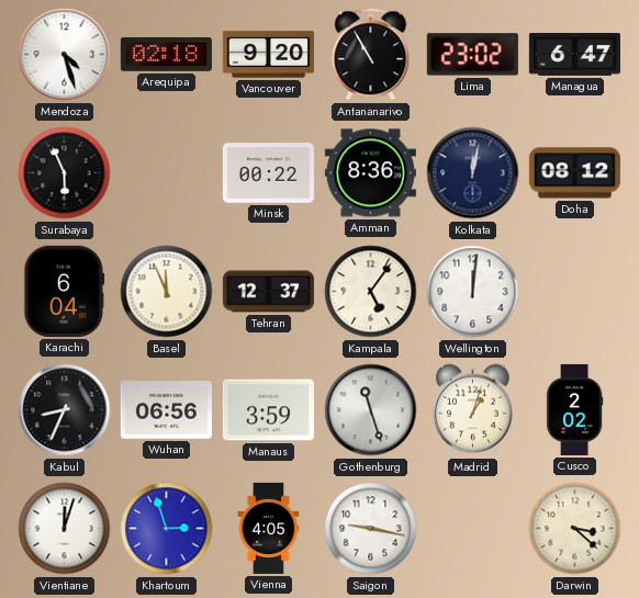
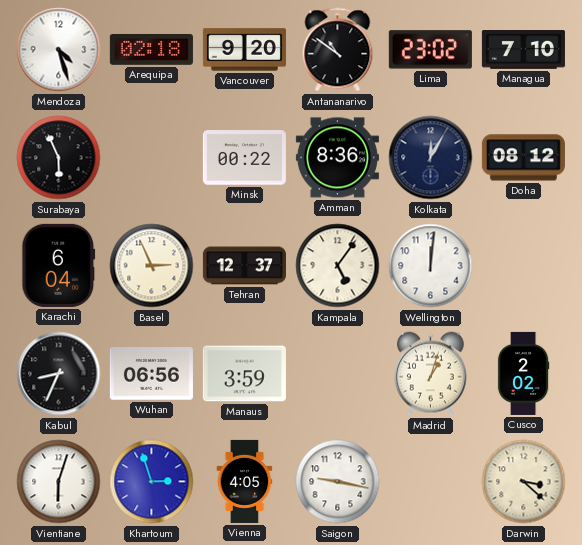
Antananarivo: 10:55 -> 10:51
Managua: 6:47 -> 7:10
Kolkata: 12:02 -> 12:05
Basel: 11:56 -> 2:56
Gothenburg: 11:27 -> none
Vientiane: 12:03 -> 6:03
